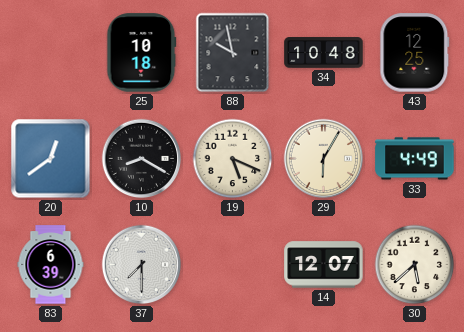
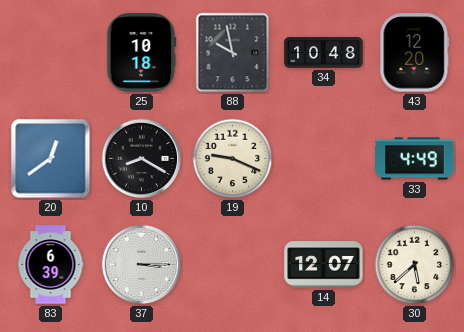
43: 12:25 -> 12:20
19: 5:19 -> 9:19
29: 6:05 -> none
37: 7:30 -> 3:15
